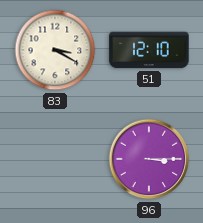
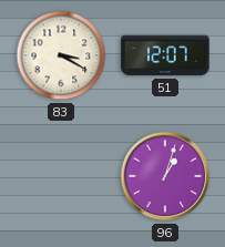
51: 12:10 -> 12:07
96: 3:15 -> 1:03
